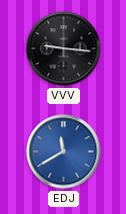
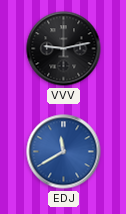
VVV: 9:16 -> 9:13
